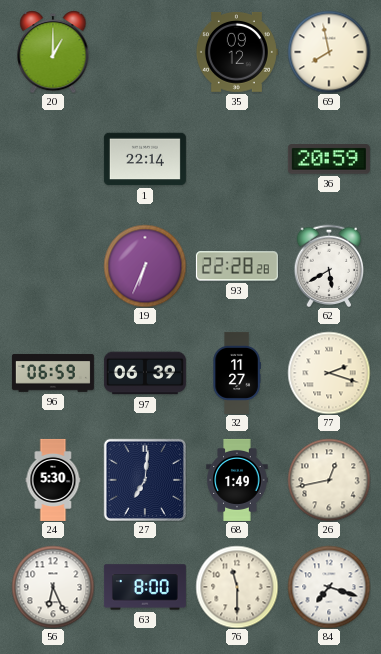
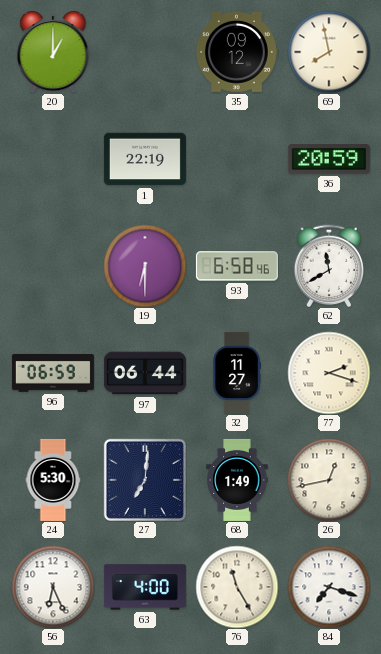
1: 22:14 -> 22:19
19: 6:34 -> 6:30
93: 22:28 -> 6:58
62: 5:40 -> 11:40
97: 06:39 -> 06:44
63: 8:00 -> 4:00
76: 11:30 -> 11:25
